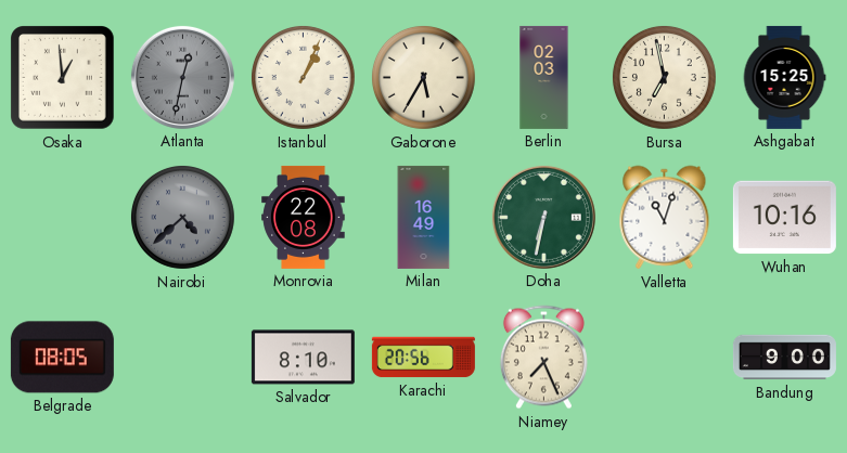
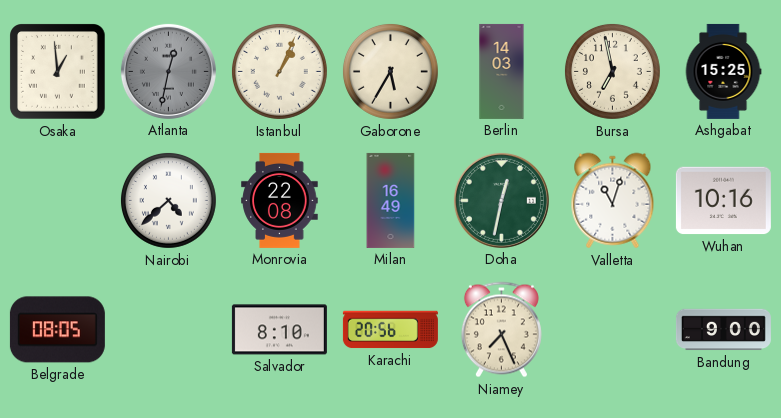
Berlin: 02:03 -> 14:03
Nairobi dial: grey -> white
Doha: 6:32 -> 12:32
